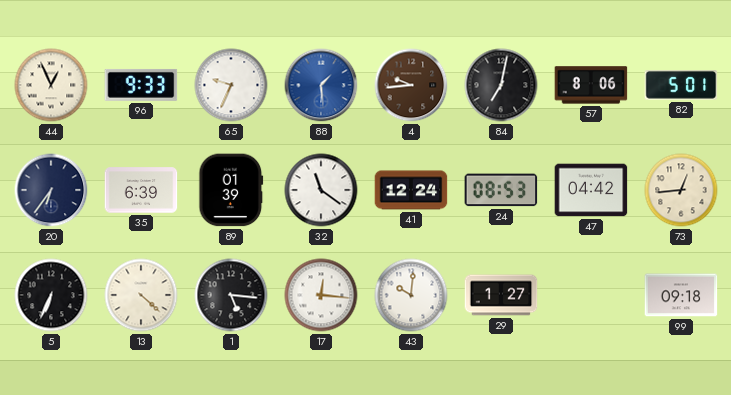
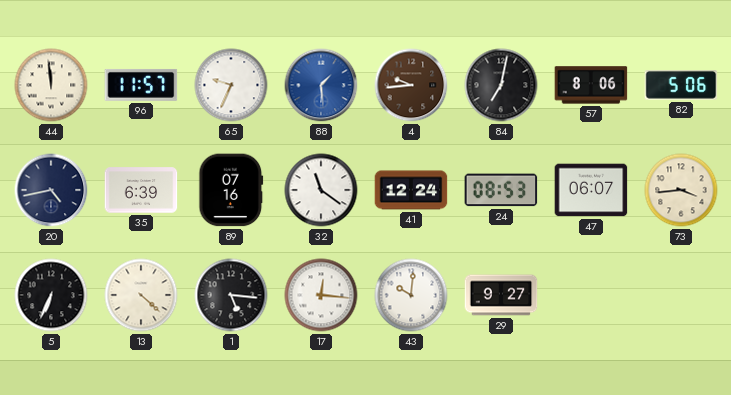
44: 12:56 -> 11:59
96: 9:33 -> 11:57
82: 5:01 -> 5:06
20: 6:36 -> 4:43
89: 01:39 -> 07:16
47: 04:42 -> 06:07
73: 12:44 -> 3:44
29: 1:27 -> 9:27
99: 09:18 -> none
